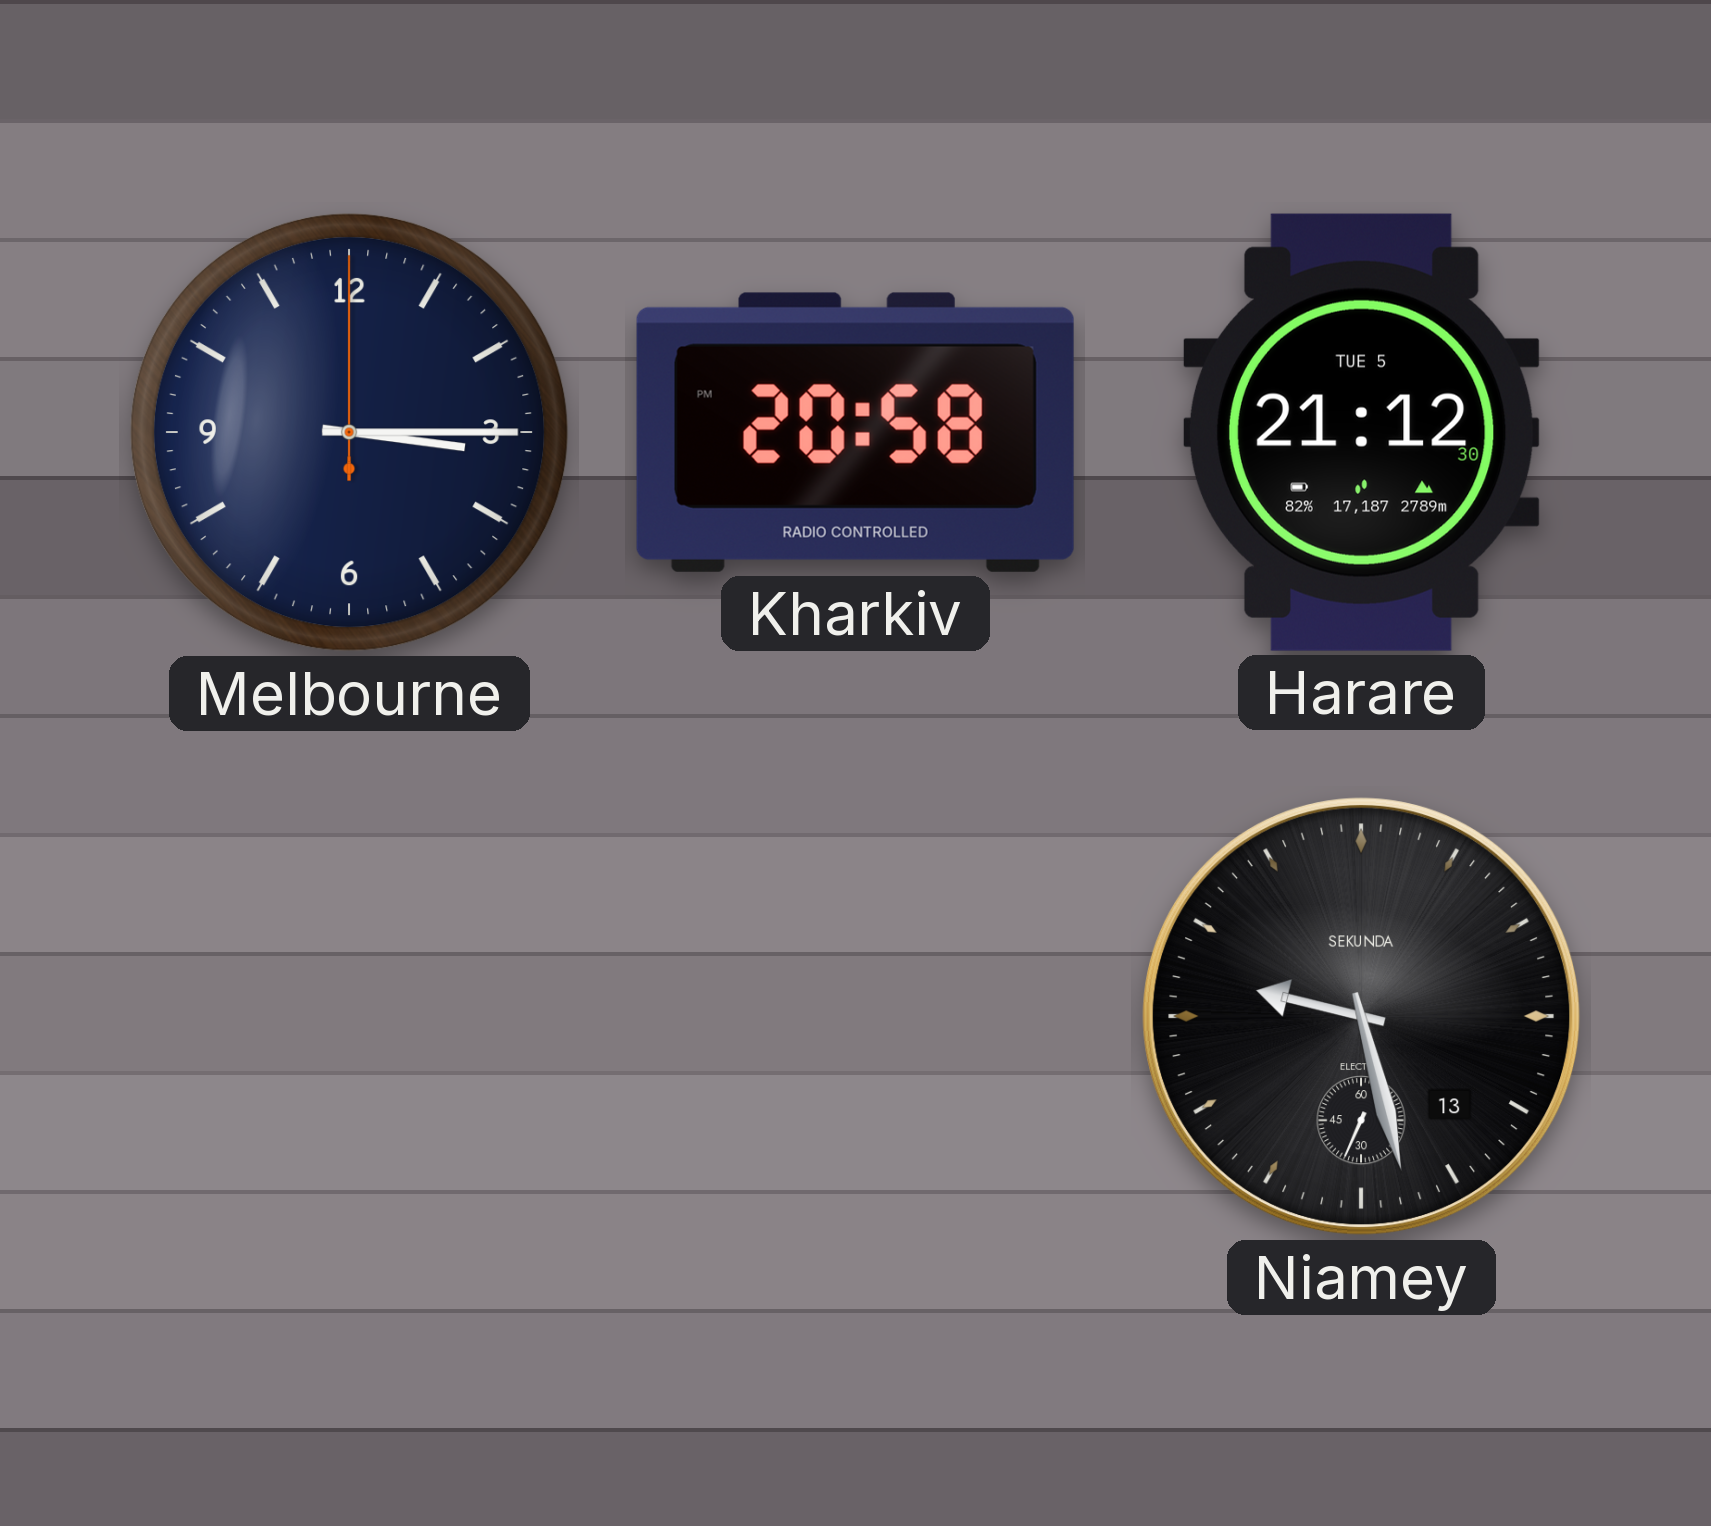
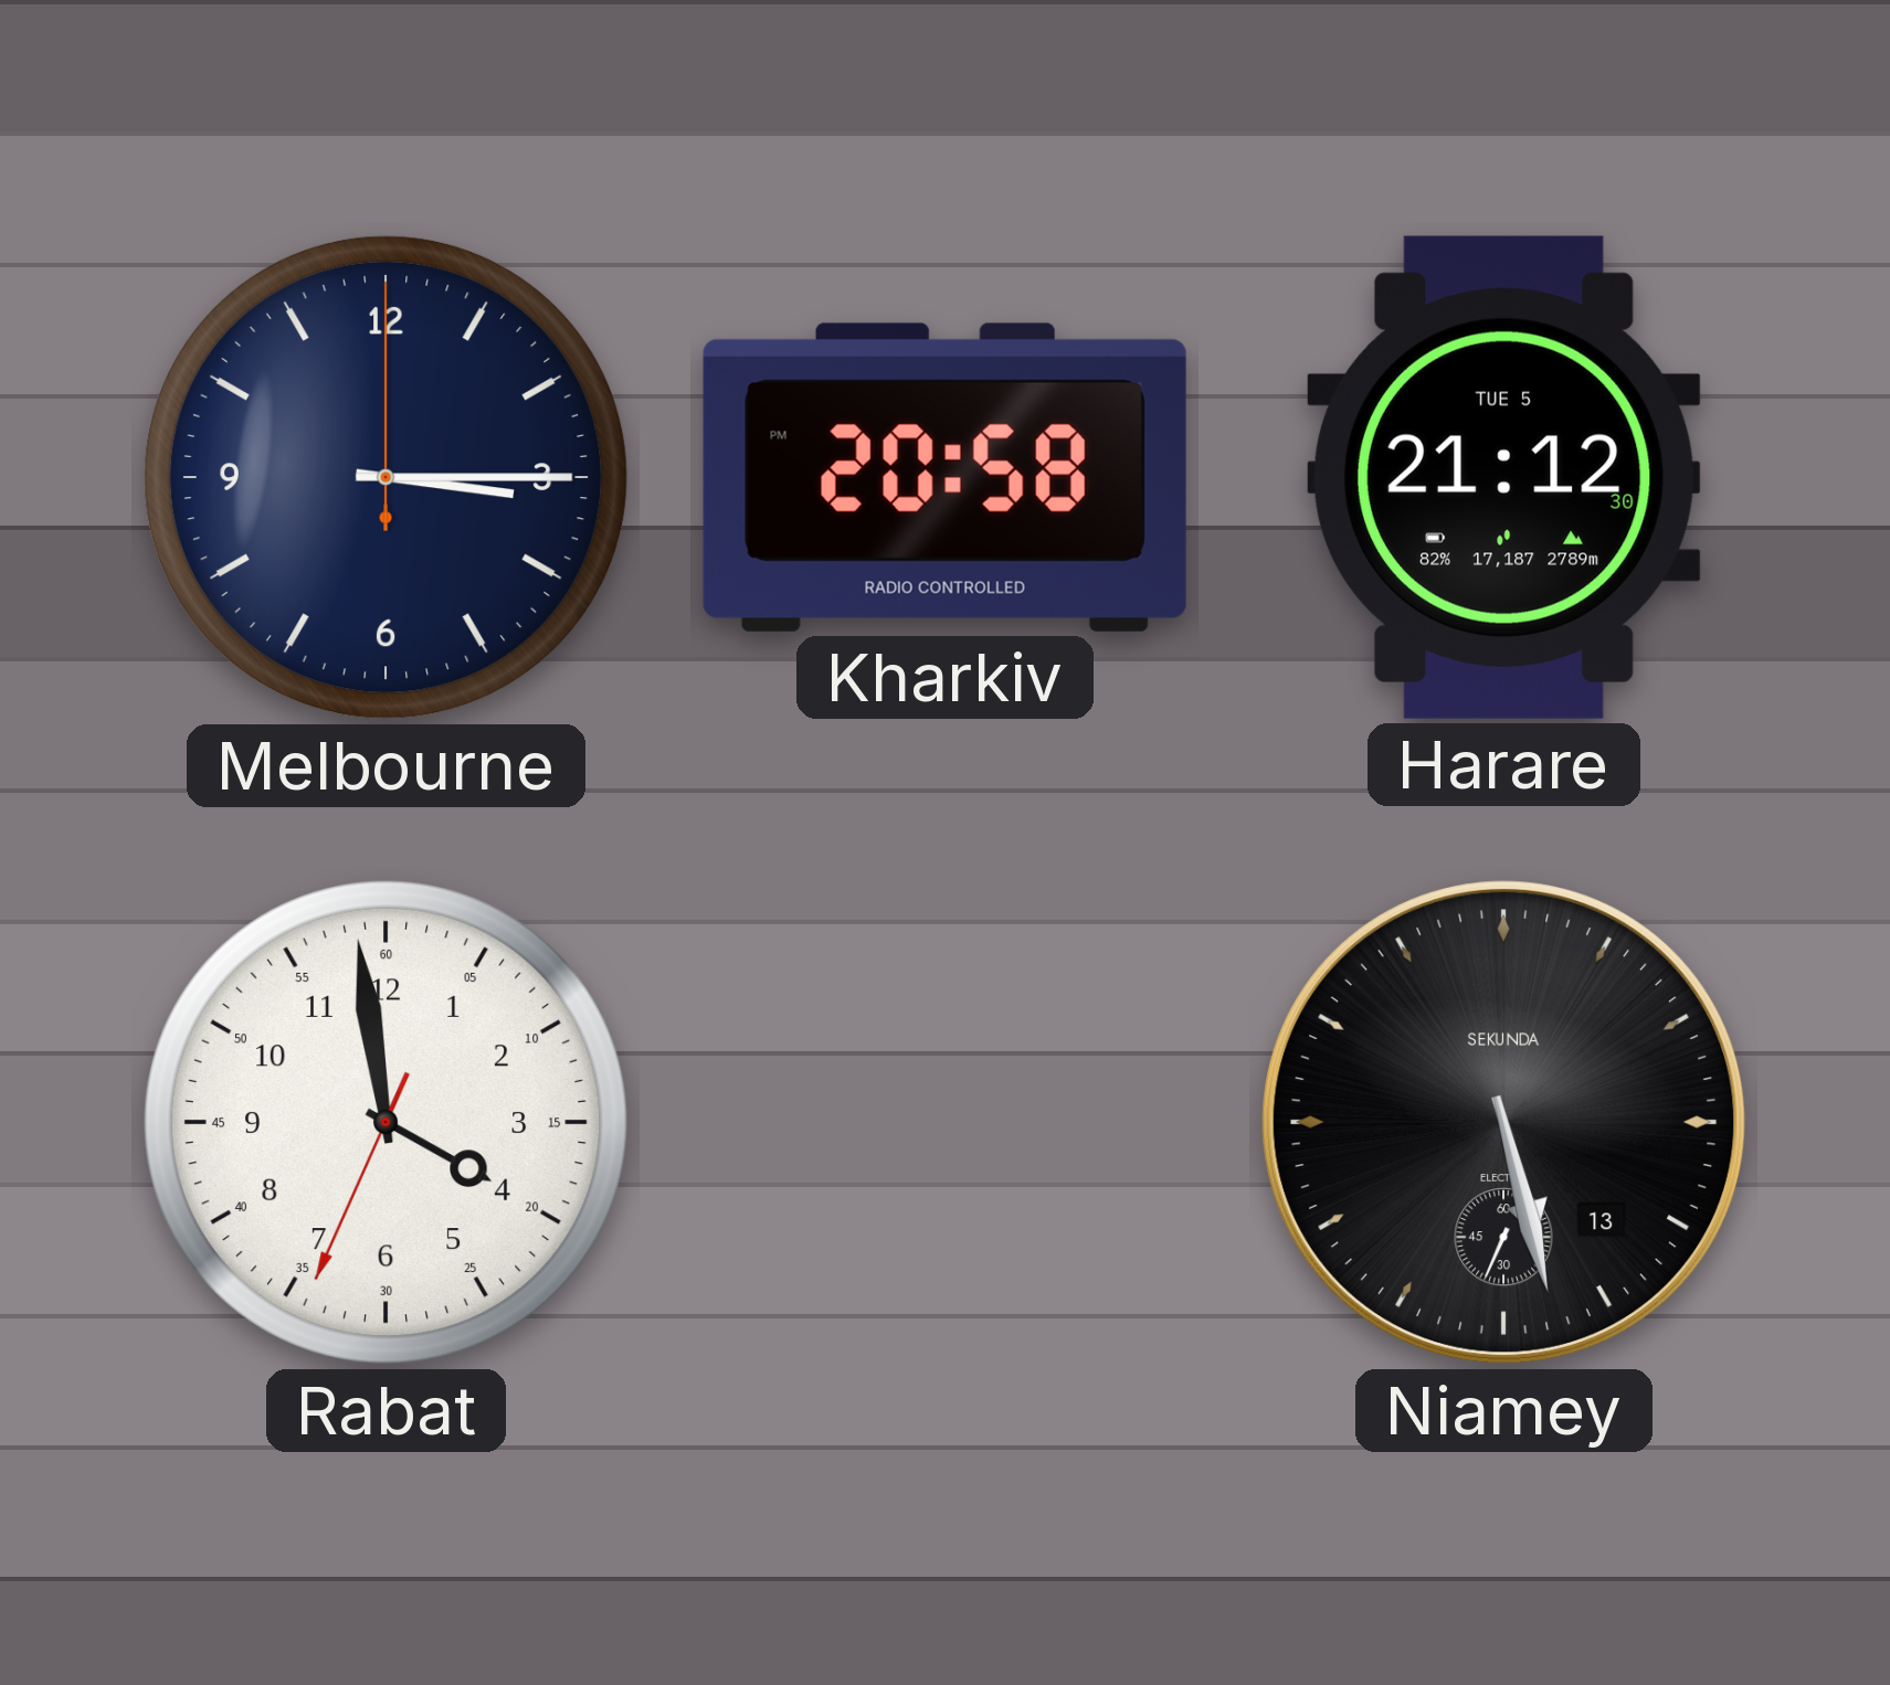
Rabat: none -> 3:58
Niamey: 9:27 -> 5:27
